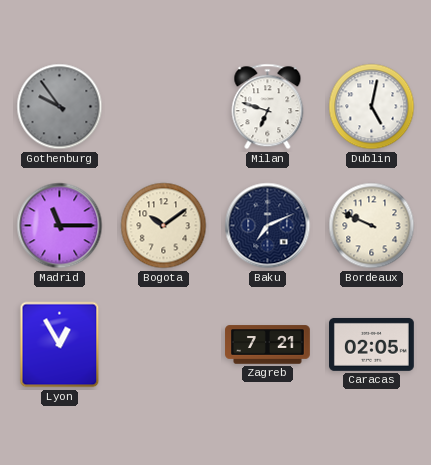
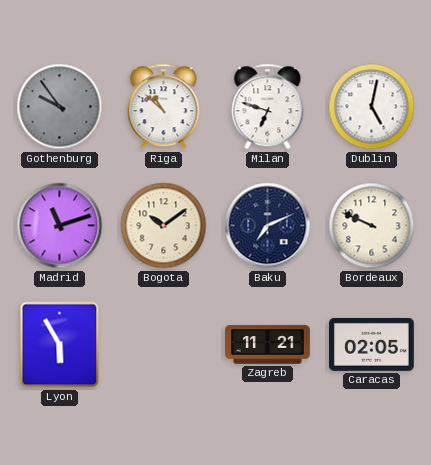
Riga: none -> 10:52
Madrid: 11:15 -> 11:12
Lyon: 12:55 -> 5:55
Zagreb: 7:21 -> 11:21
